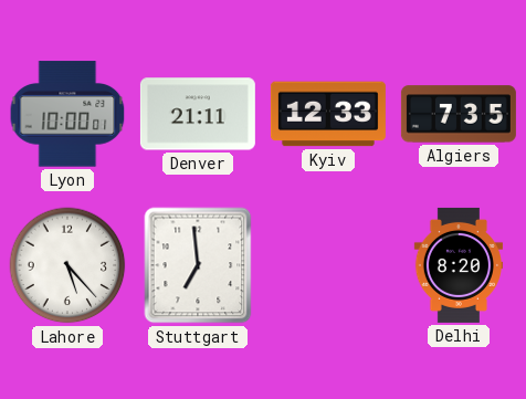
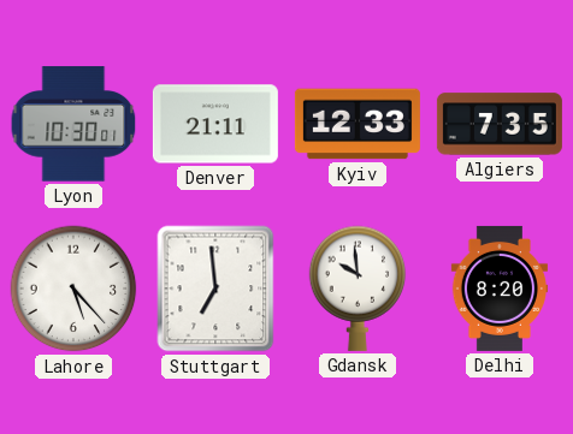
Lyon: 10:00 -> 10:30
Gdansk: none -> 9:59
